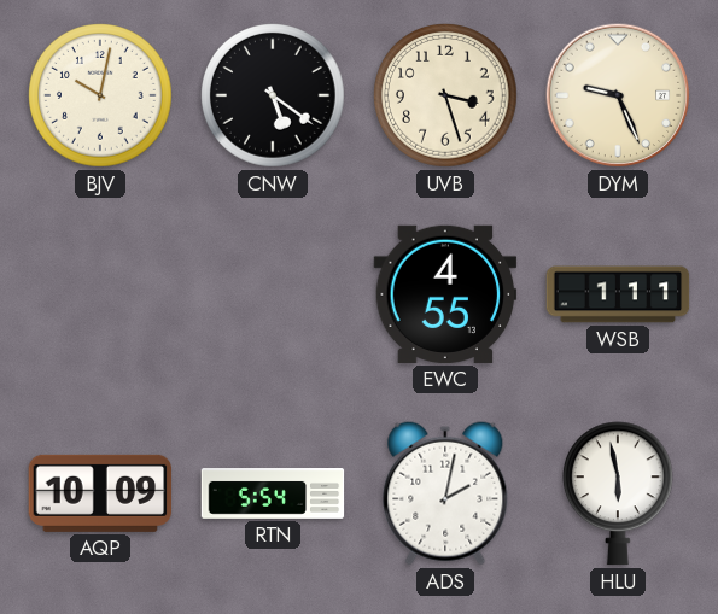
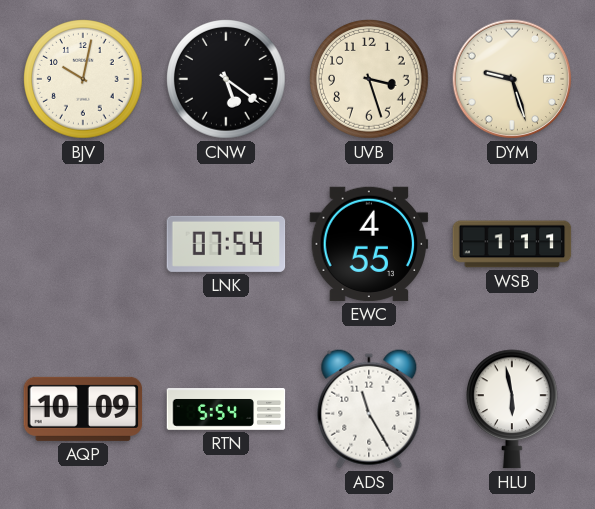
DYM: 9:26 -> 9:27
LNK: none -> 07:54
ADS: 2:02 -> 11:25
